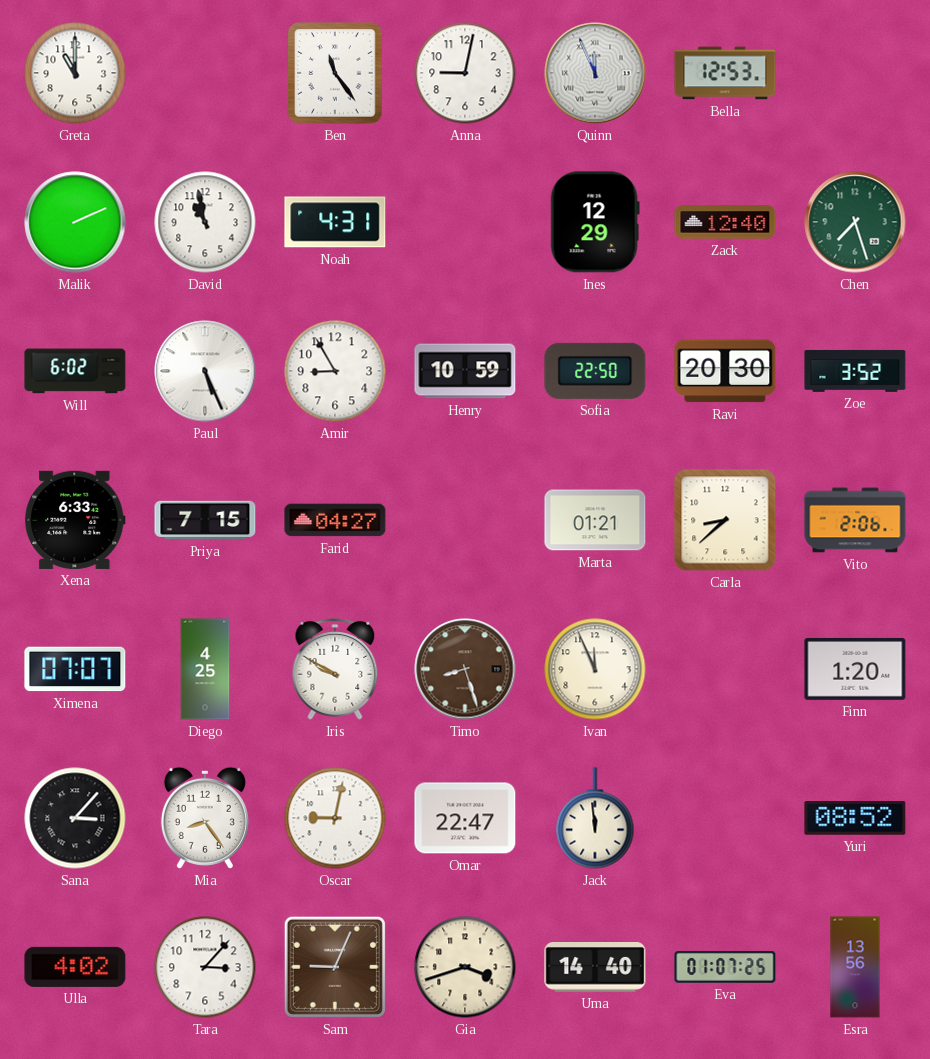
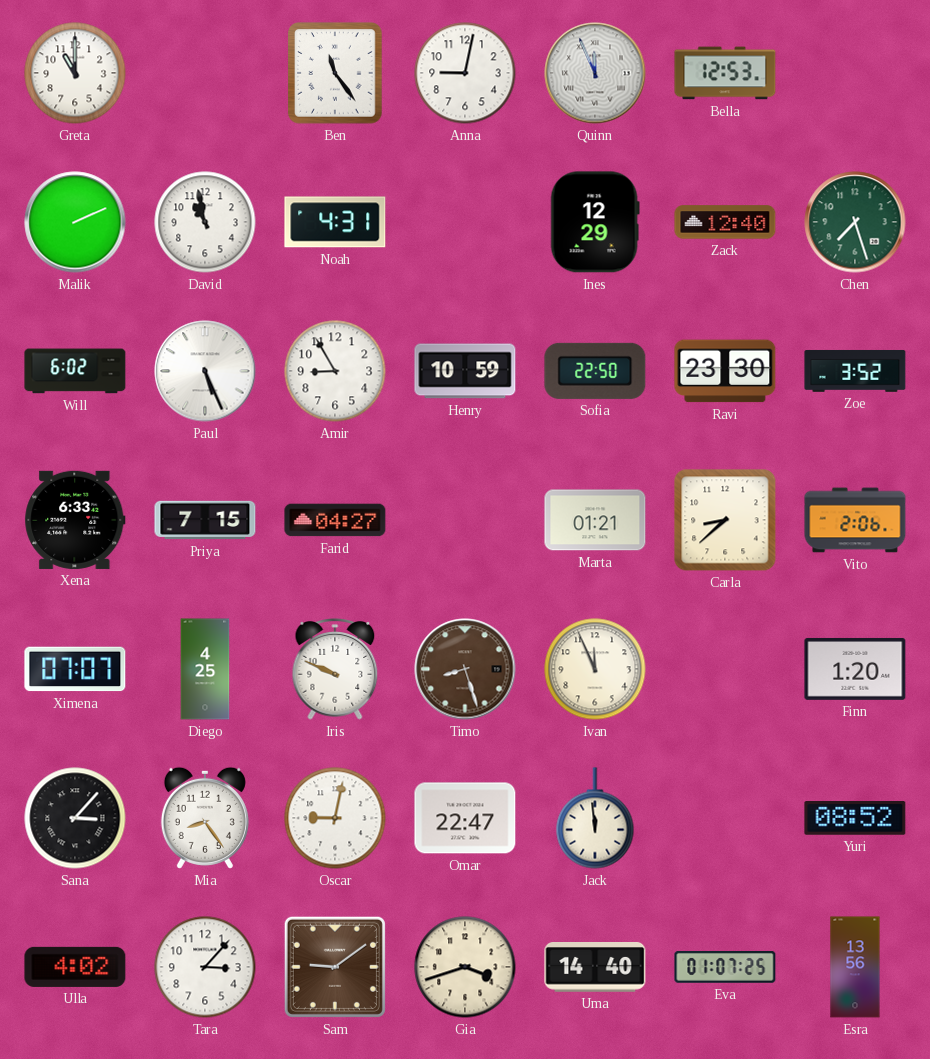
Ravi: 20:30 -> 23:30
Iris: 9:50 -> 9:49
Sam: 9:04 -> 9:09
